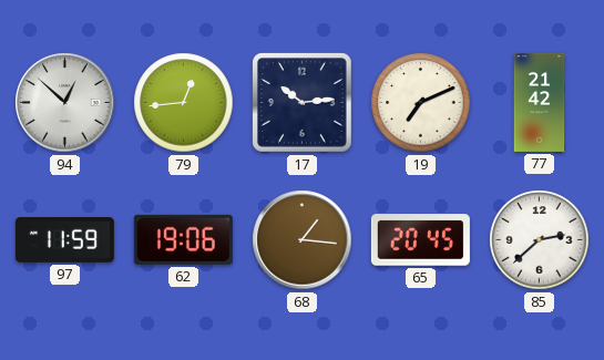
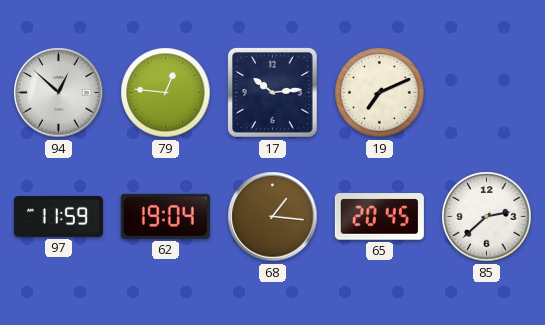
79: 12:44 -> 12:46
77: 21:42 -> none
62: 19:06 -> 19:04
